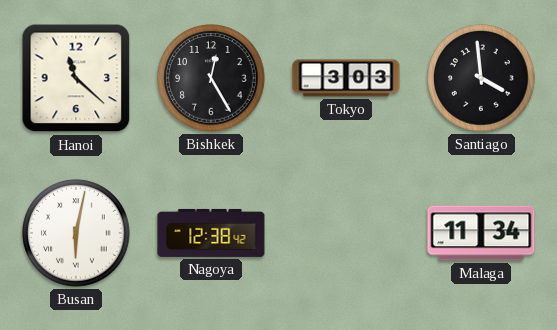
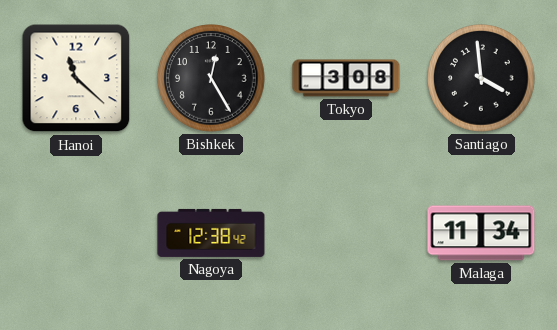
Tokyo: 3:03 -> 3:08
Busan: 6:02 -> none
